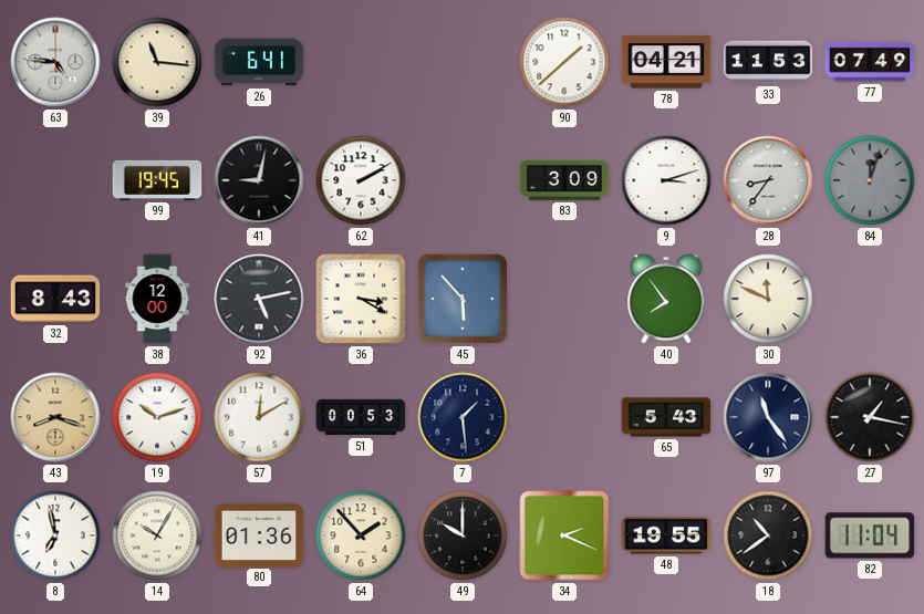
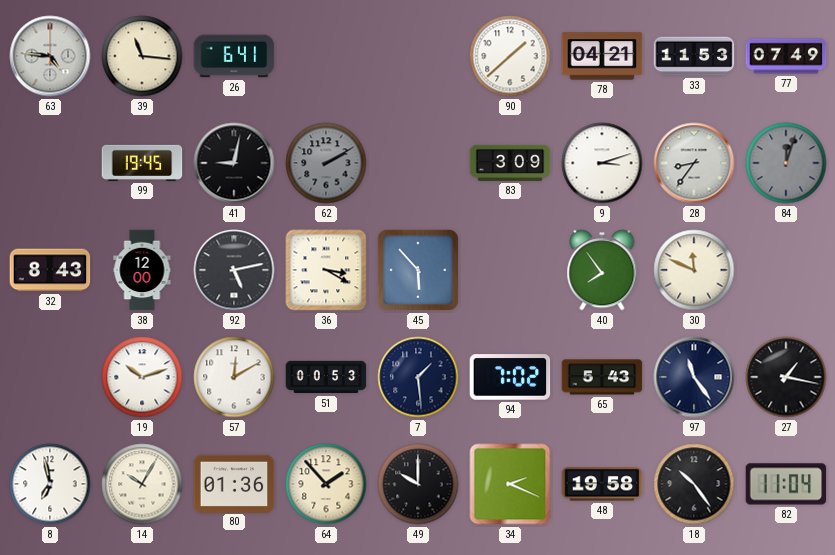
62 dial: white -> grey
43: 8:18 -> none
94: none -> 7:02
48: 19:55 -> 19:58
18: 10:39 -> 10:24
